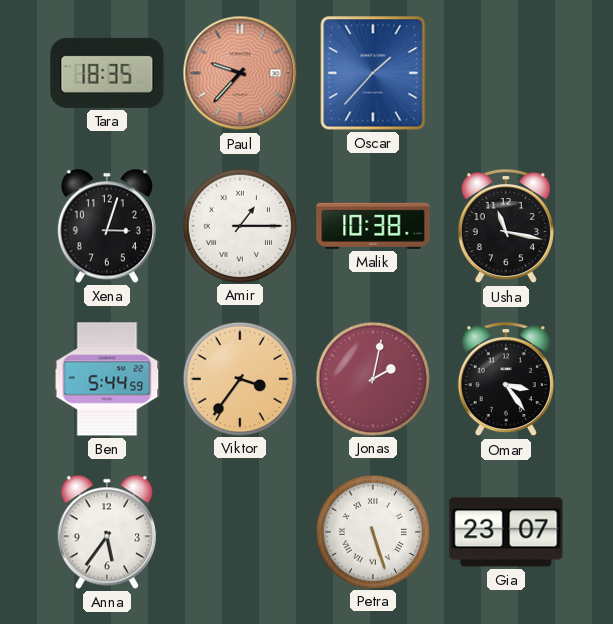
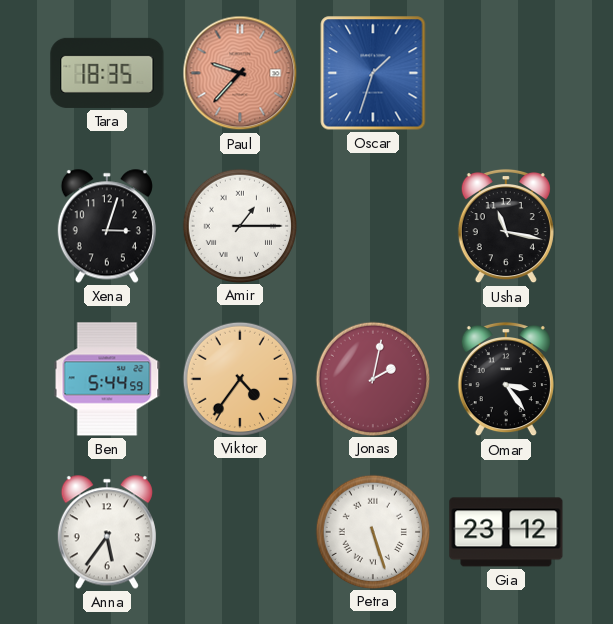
Oscar: 1:37 -> 1:33
Malik: 10:38 -> none
Viktor: 3:36 -> 4:36
Gia: 23:07 -> 23:12
